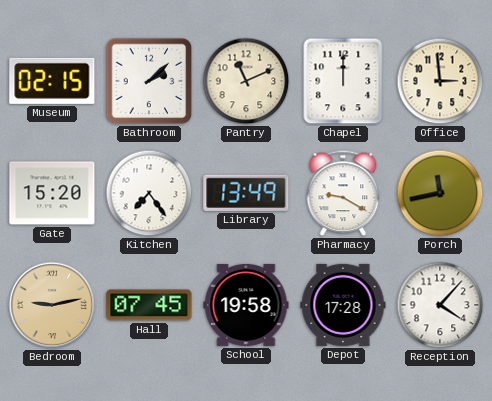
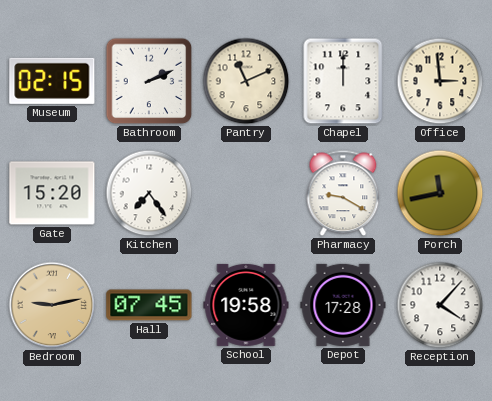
Bathroom: 2:08 -> 2:11
Library: 13:49 -> none
